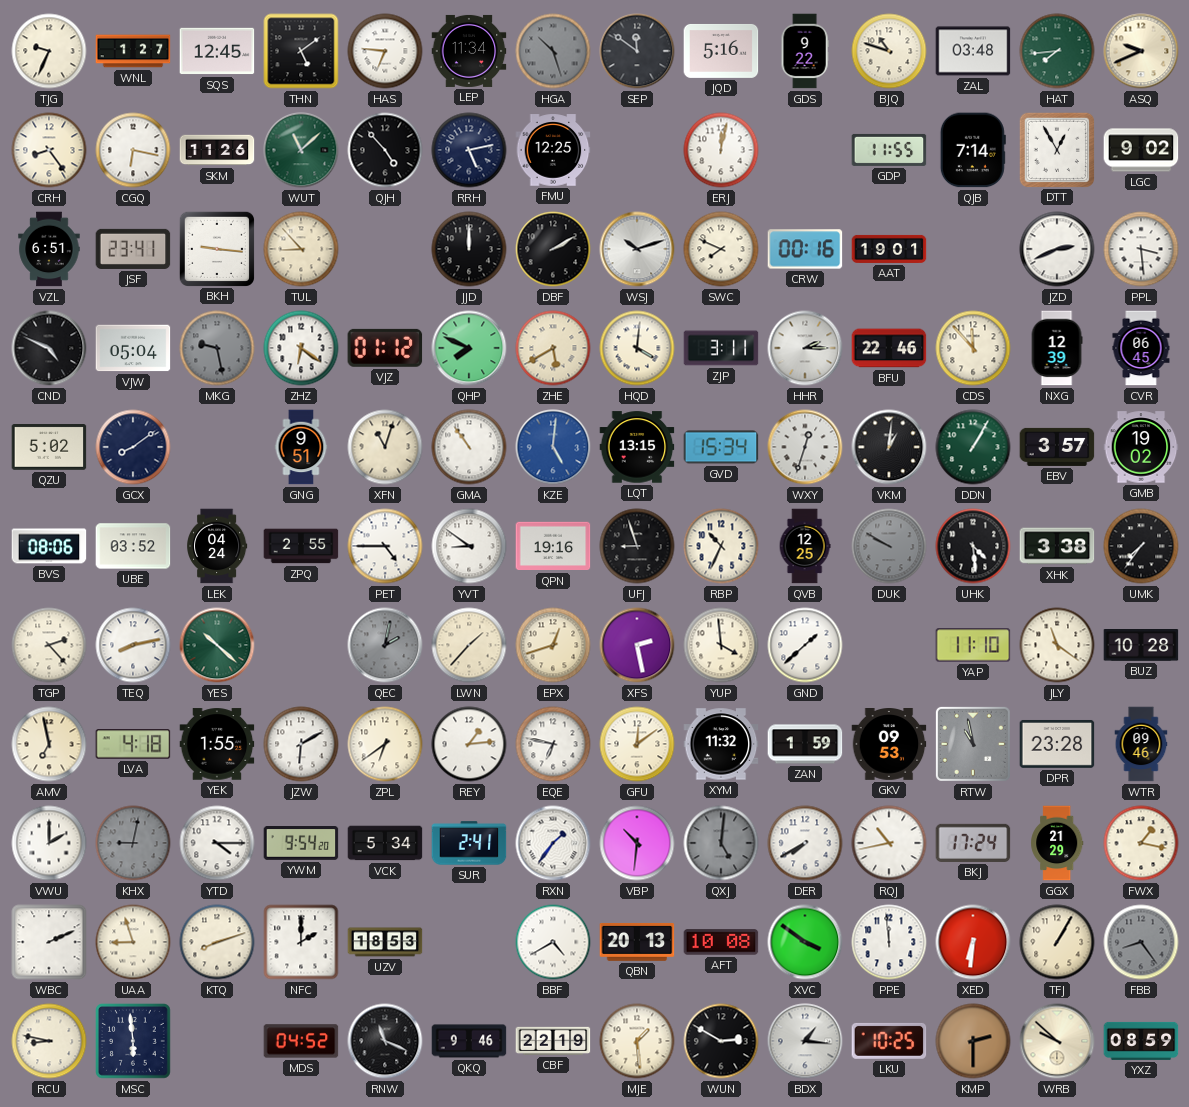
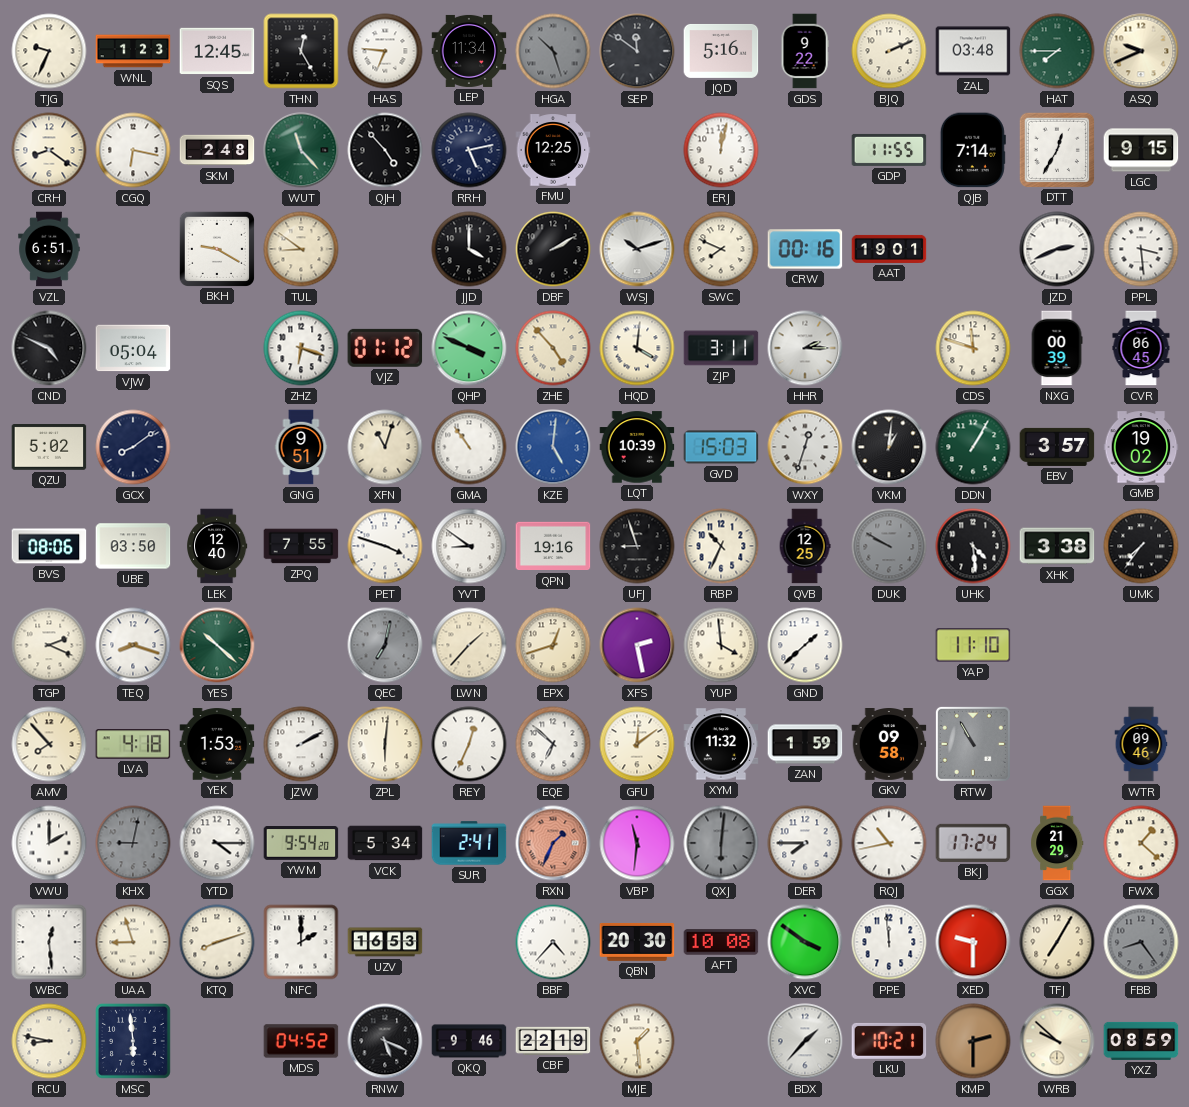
WNL: 1:27 -> 1:23
THN: 5:09 -> 12:25
BJQ: 10:48 -> 2:11
HAT: 7:44 -> 7:45
CRH: 8:24 -> 8:21
SKM: 11:26 -> 2:48
WUT: 11:08 -> 11:23
DTT: 12:55 -> 12:35
LGC: 9:02 -> 9:15
JSF: 23:41 -> none
BKH: 9:16 -> 9:20
TUL: 8:53 -> 8:51
JJD: 12:00 -> 4:00
MKG: 9:28 -> none
ZHZ: 6:21 -> 6:18
QHP: 7:49 -> 3:49
ZHE: 5:40 -> 4:53
BFU: 22:46 -> none
CDS: 11:53 -> 11:48
NXG: 12:39 -> 00:39
LQT: 13:15 -> 10:39
GVD: 15:34 -> 15:03
UBE: 03:52 -> 03:50
LEK: 04:24 -> 12:40
ZPQ: 2:55 -> 7:55
PET: 4:45 -> 3:48
TGP: 2:23 -> 2:19
TEQ: 8:13 -> 8:18
QEC: 2:02 -> 7:02
JLY: 11:21 -> none
BUZ: 10:28 -> none
AMV: 6:58 -> 7:53
YEK: 1:55 -> 1:53
JZW: 6:10 -> 2:10
ZPL: 6:39 -> 6:01
REY: 1:14 -> 12:34
EQE: 6:47 -> 6:52
GKV: 09:53 -> 09:58
RTW: 10:58 -> 10:55
DPR: 23:28 -> none
RXN: 1:36 -> 1:34
RXN dial: white -> salmon
VBP: 10:31 -> 11:31
QXJ: 5:01 -> 6:01
DER: 7:40 -> 7:45
FWX: 1:17 -> 1:22
WBC: 2:11 -> 12:29
UZV: 18:53 -> 16:53
BBF: 4:40 -> 4:37
QBN: 20:13 -> 20:30
XED: 6:31 -> 9:30
TFJ: 1:05 -> 7:05
RNW: 11:19 -> 5:19
WUN: 2:50 -> none
BDX: 1:16 -> 1:37
LKU: 10:25 -> 10:21
